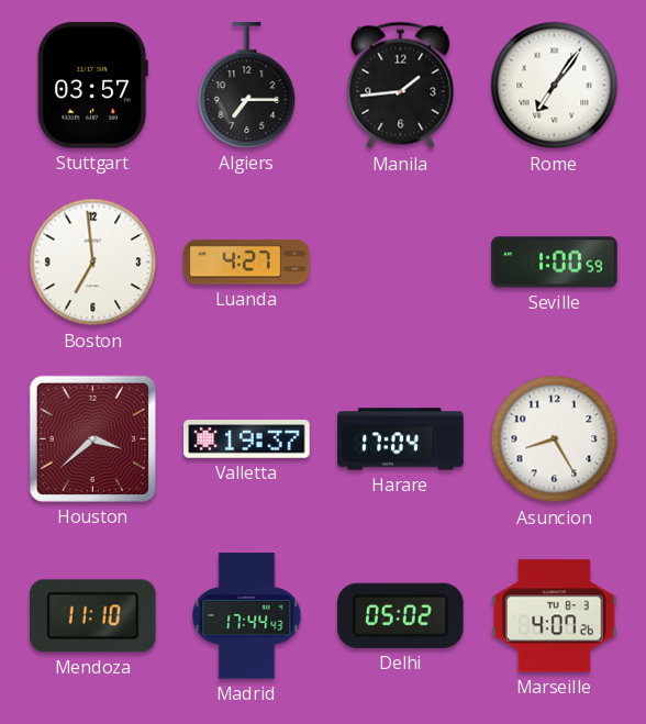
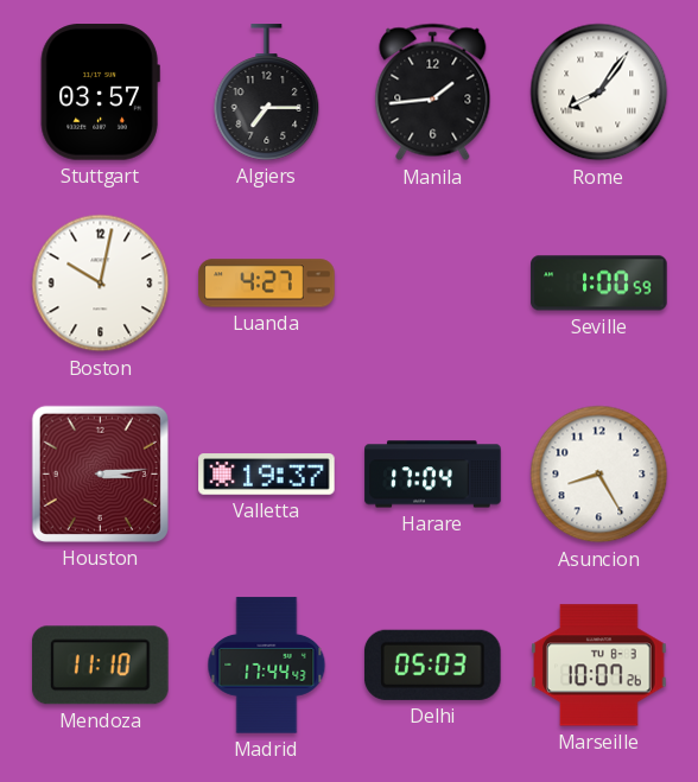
Rome: 7:06 -> 8:06
Boston: 6:59 -> 10:02
Houston: 3:38 -> 3:14
Delhi: 05:02 -> 05:03
Marseille: 4:07 -> 10:07
